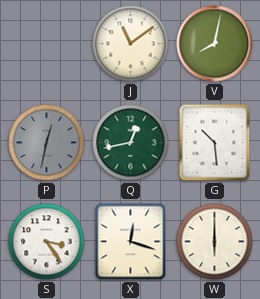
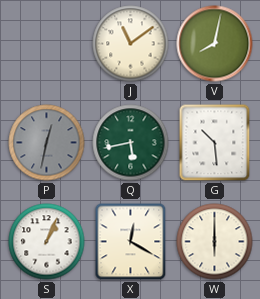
Q: 12:43 -> 5:43
S: 3:24 -> 1:04
X: 12:18 -> 12:20
